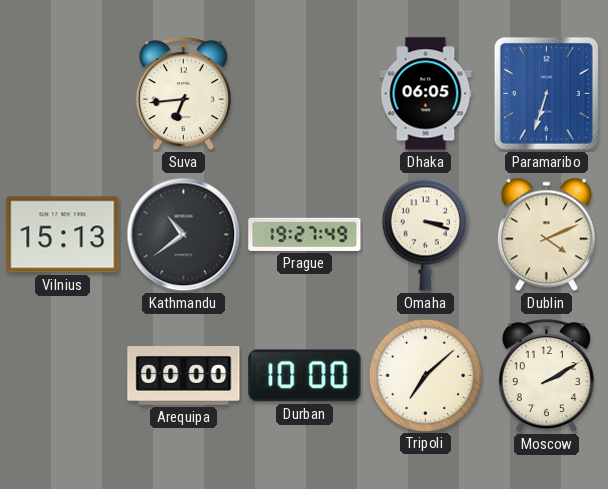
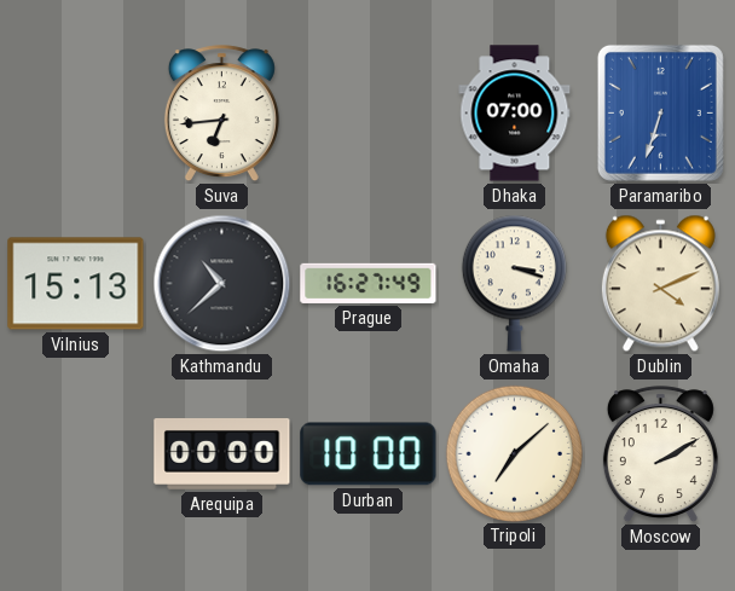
Dhaka: 06:05 -> 07:00
Kathmandu: 10:39 -> 10:38
Prague: 19:27 -> 16:27
